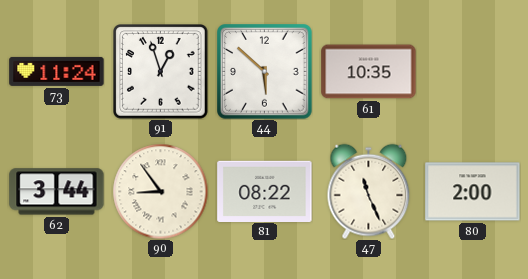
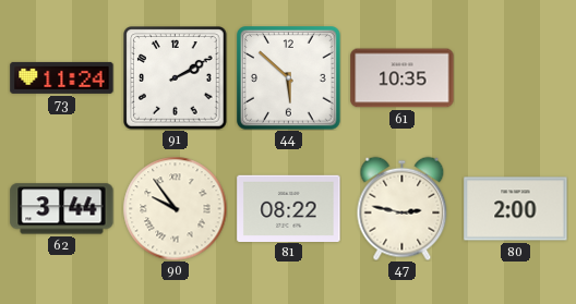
91: 12:57 -> 2:10
90: 8:54 -> 9:54
47: 11:26 -> 2:47
